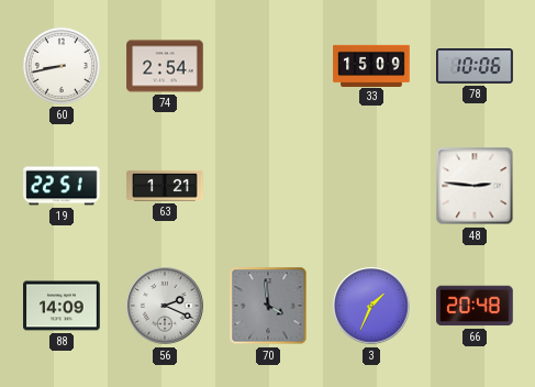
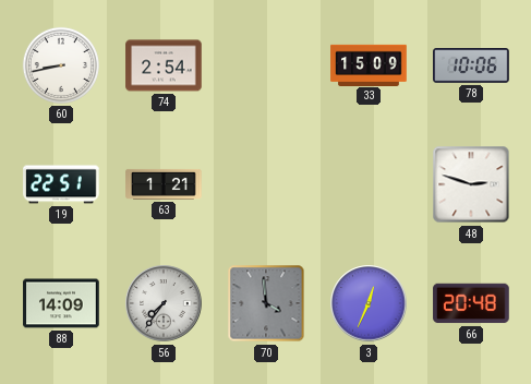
48: 2:46 -> 2:48
56: 2:19 -> 7:36
3: 1:34 -> 12:34
